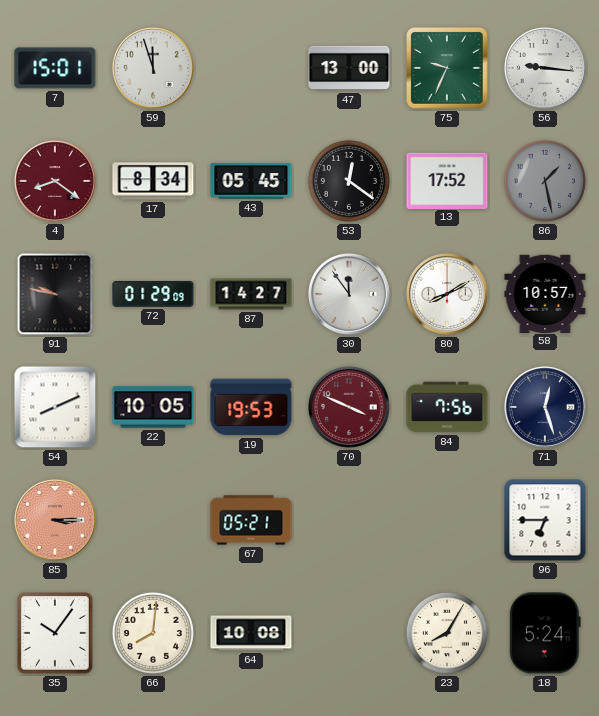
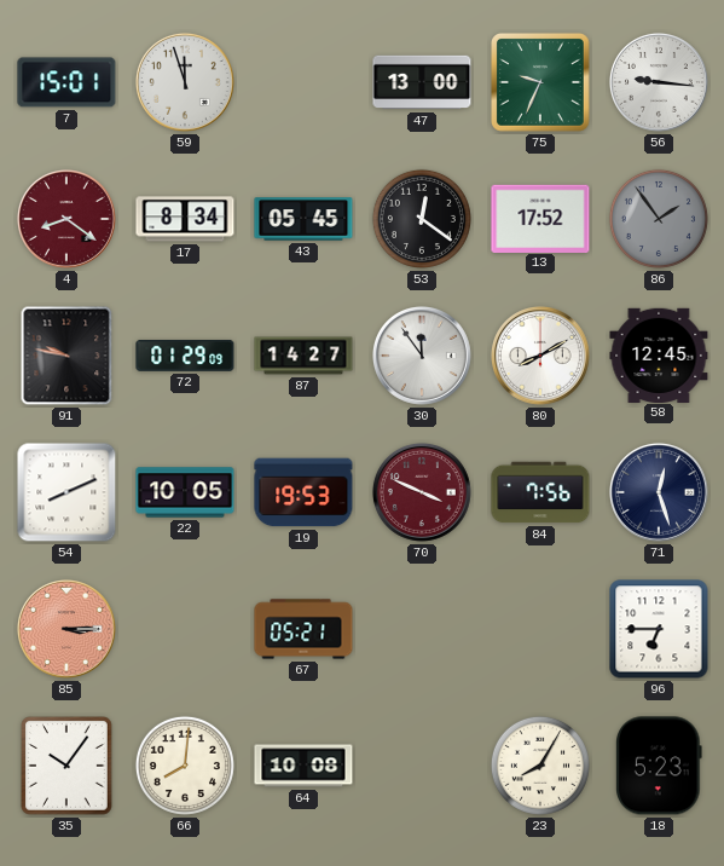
86: 1:28 -> 1:54
58: 10:57 -> 12:45
18: 5:24 -> 5:23
